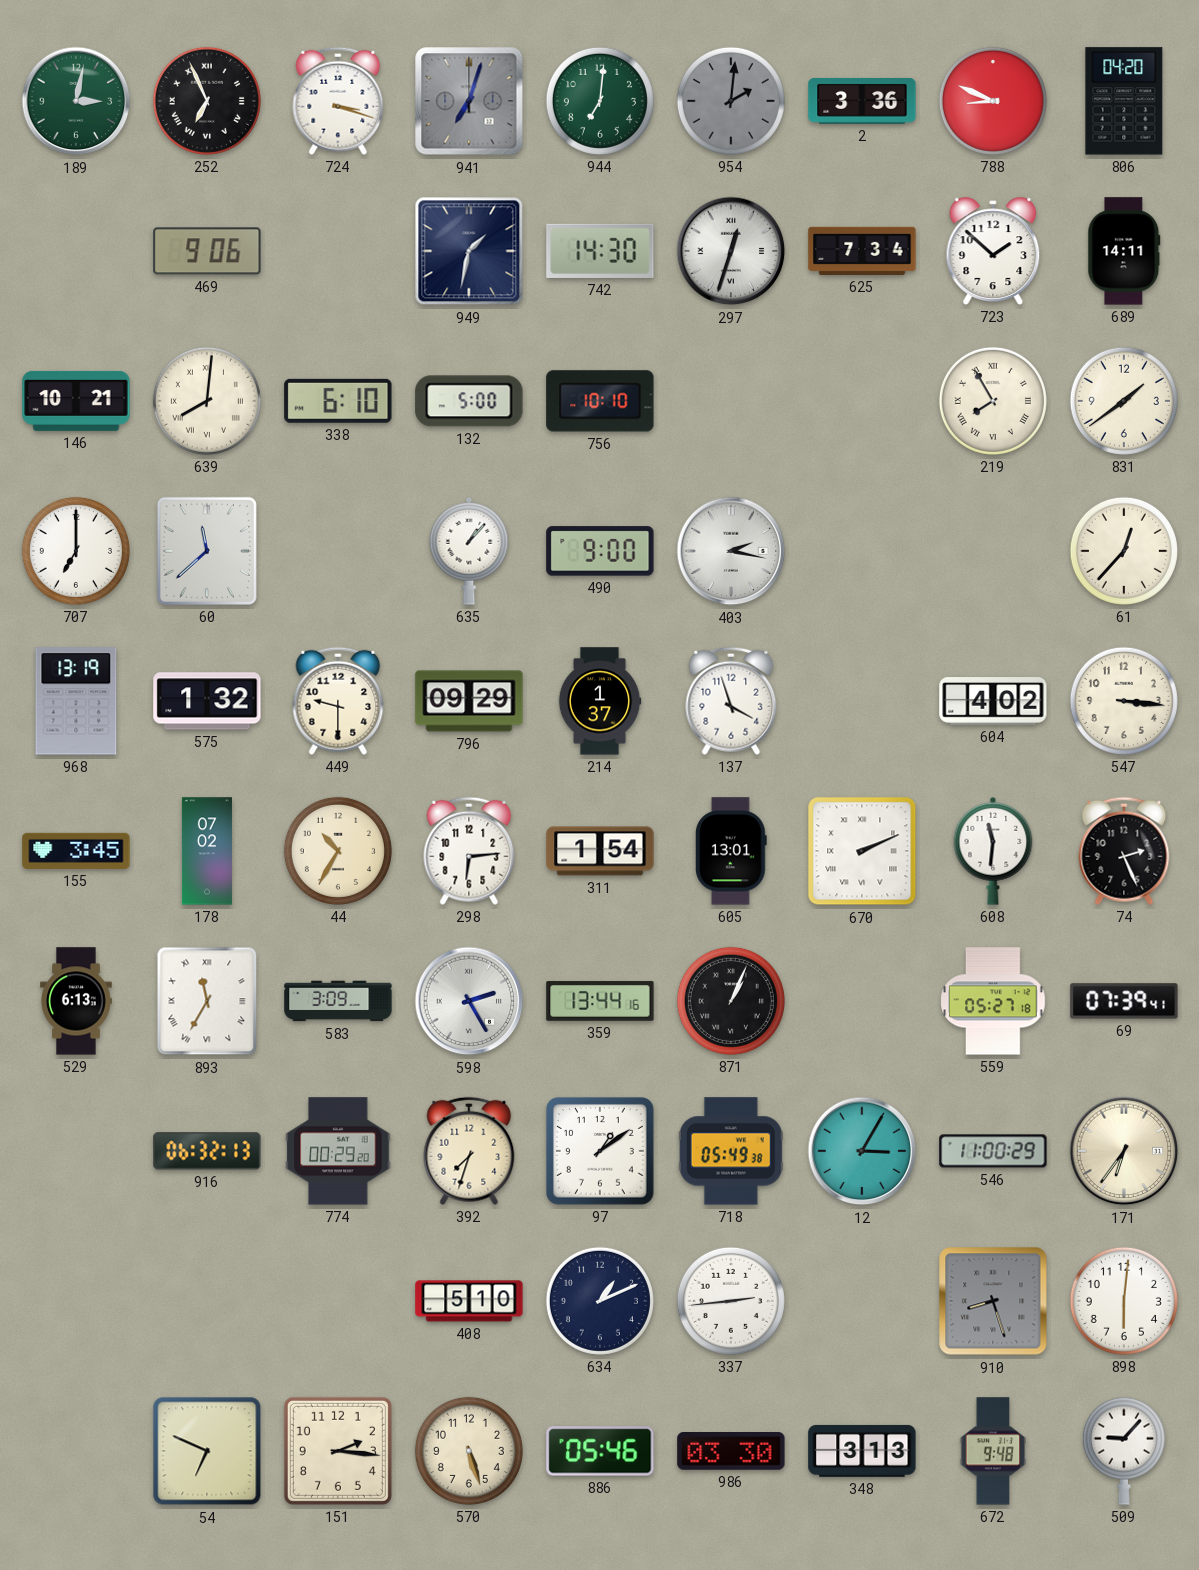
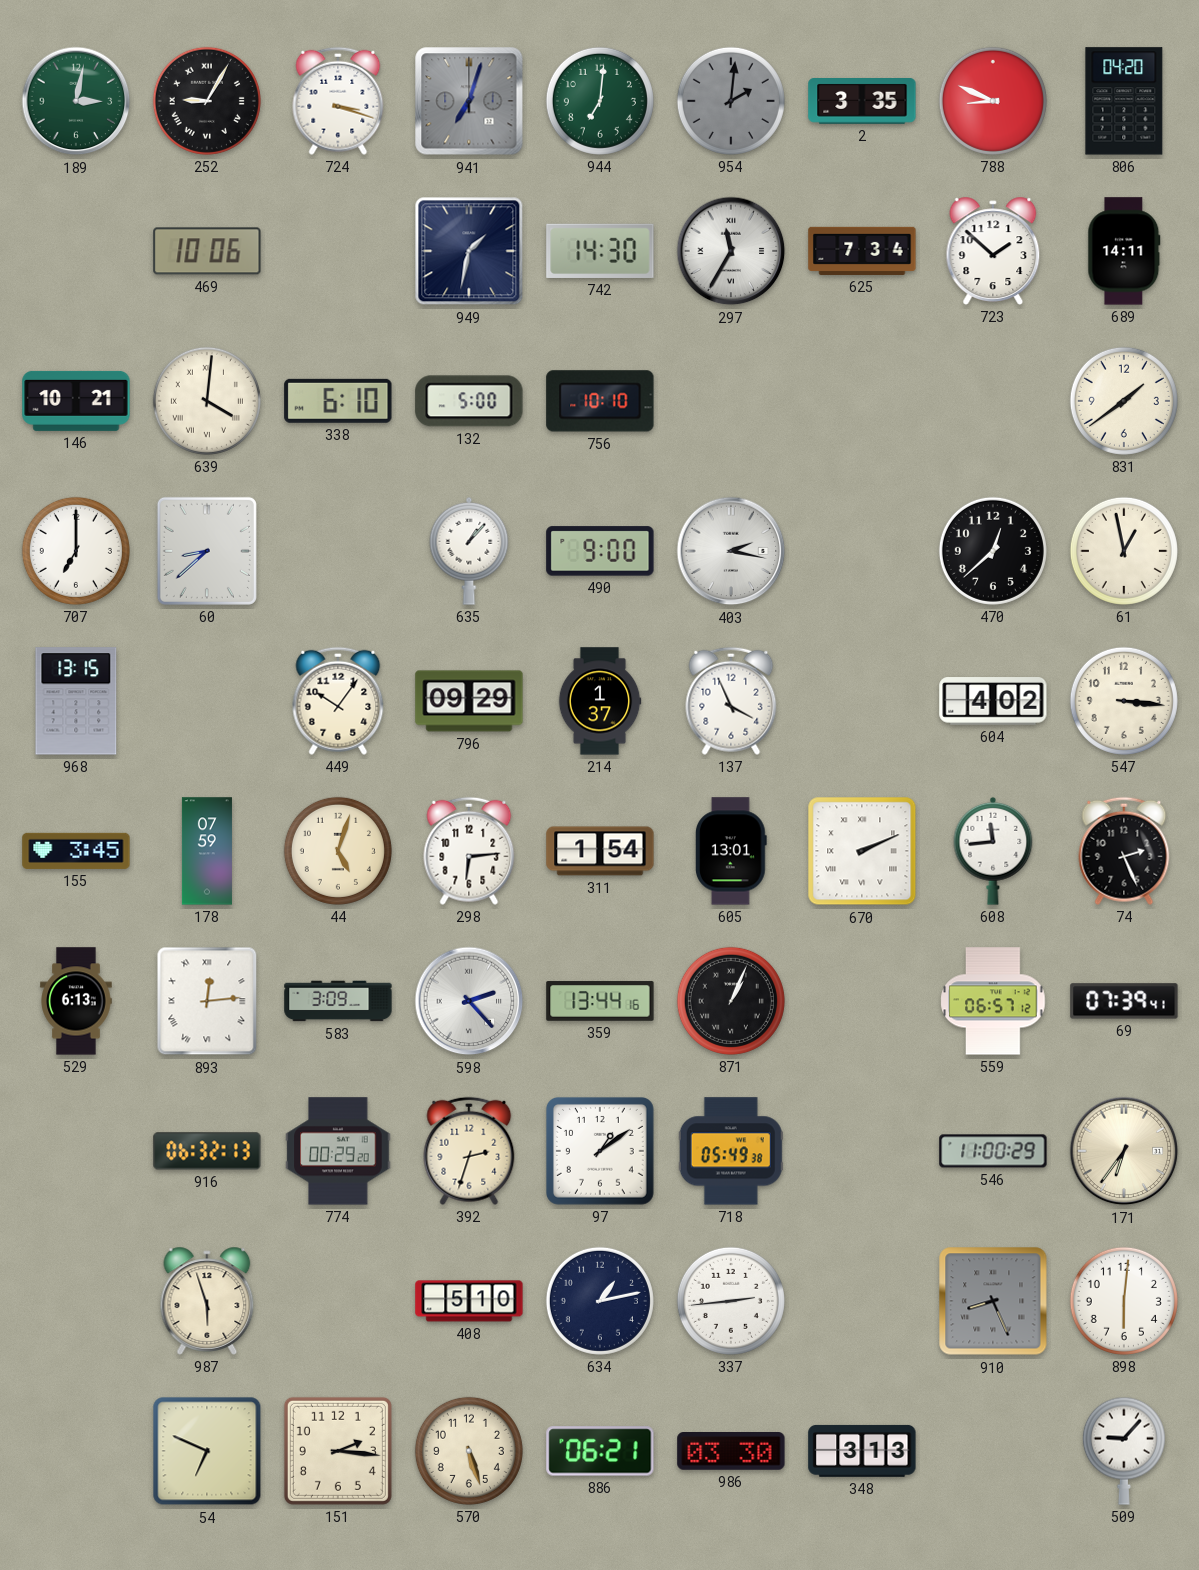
252: 6:56 -> 9:05
2: 3:36 -> 3:35
469: 9:06 -> 10:06
297: 12:33 -> 11:35
639: 8:01 -> 4:01
219: 7:55 -> none
60: 11:38 -> 8:38
470: none -> 12:38
61: 12:37 -> 12:58
968: 13:19 -> 13:15
575: 1:32 -> none
449: 9:30 -> 10:06
137: 3:57 -> 3:56
178: 07:02 -> 07:59
44: 10:35 -> 5:03
608: 11:31 -> 11:44
893: 11:35 -> 12:14
598: 2:25 -> 2:23
559: 05:27 -> 06:57
392: 7:33 -> 2:33
12: 3:05 -> none
987: none -> 5:57
634: 1:11 -> 1:13
910: 8:27 -> 8:26
886: 05:46 -> 06:21
672: 9:48 -> none
